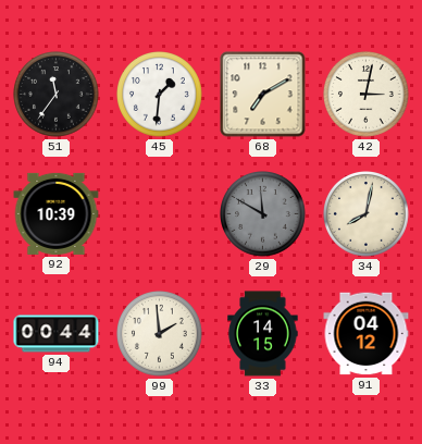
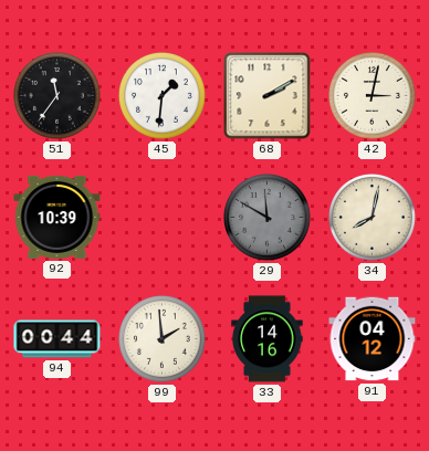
68: 7:10 -> 2:10
33: 14:15 -> 14:16
